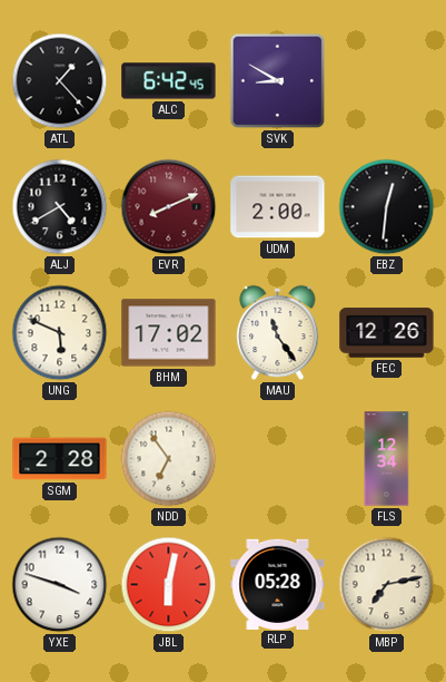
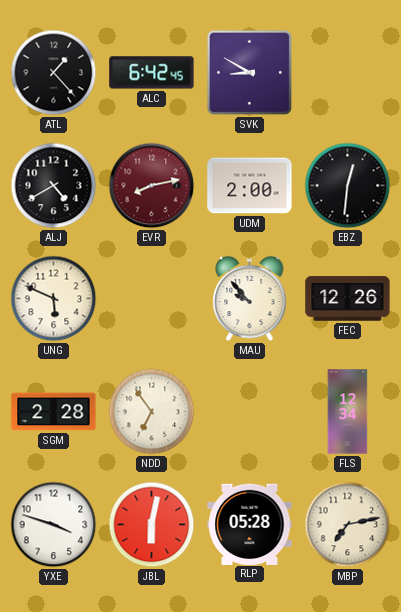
EVR: 8:11 -> 8:13
BHM: 17:02 -> none
MAU: 11:24 -> 9:53
